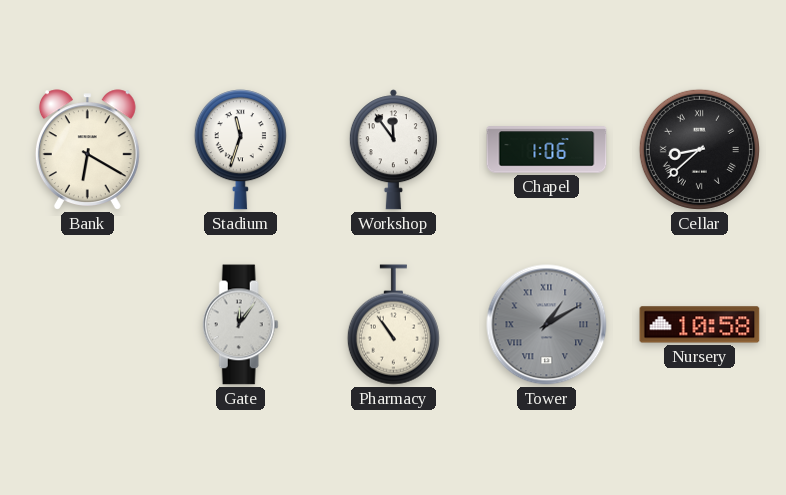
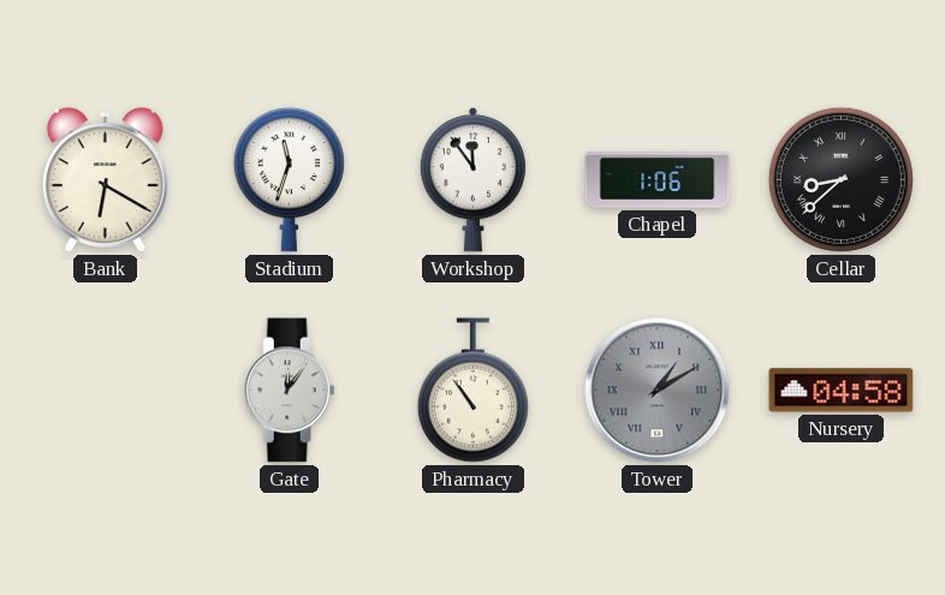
Nursery: 10:58 -> 04:58
